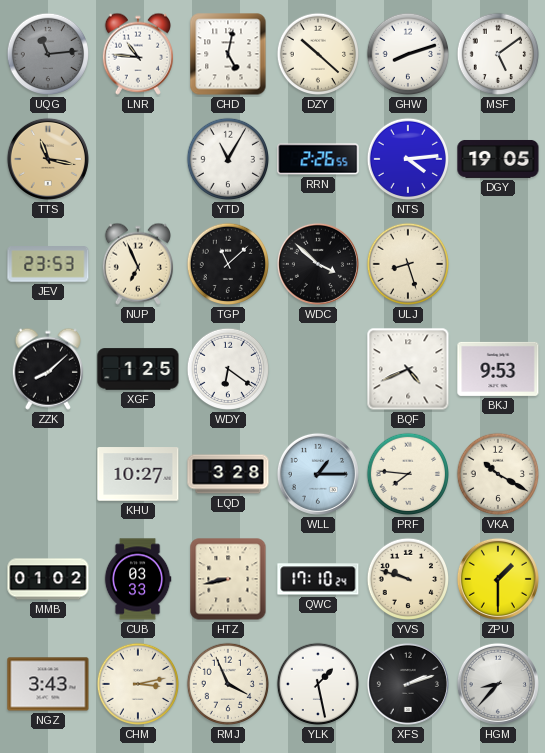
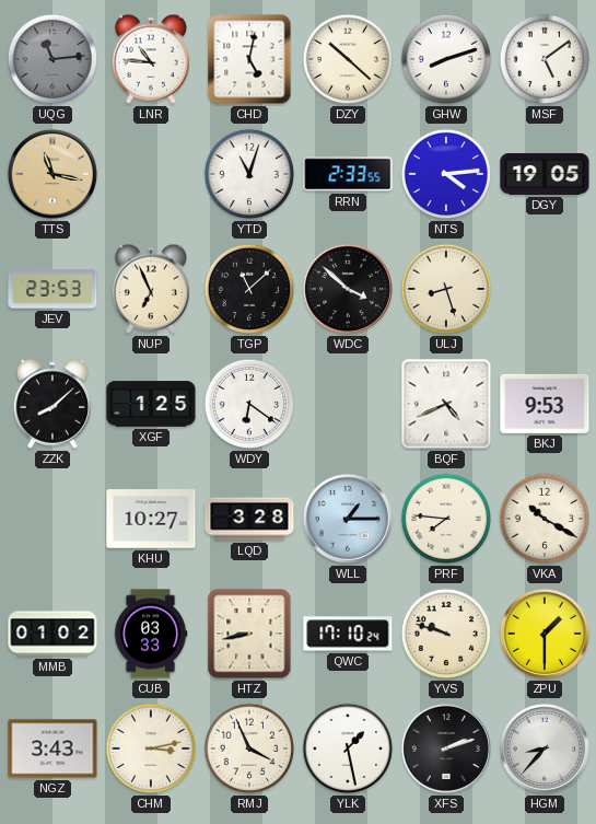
YTD: 11:05 -> 11:03
RRN: 2:26 -> 2:33
